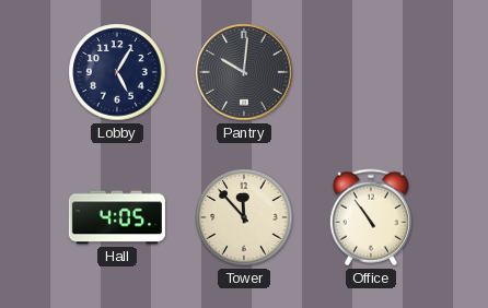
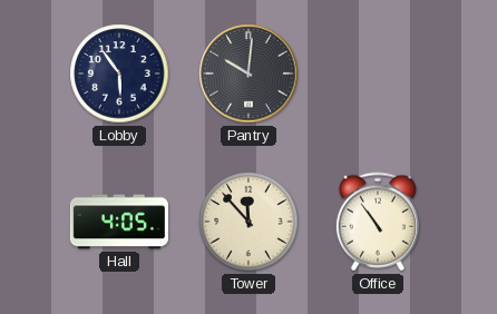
Lobby: 5:05 -> 5:54
